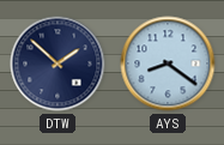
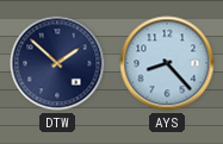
AYS: 8:21 -> 8:23
